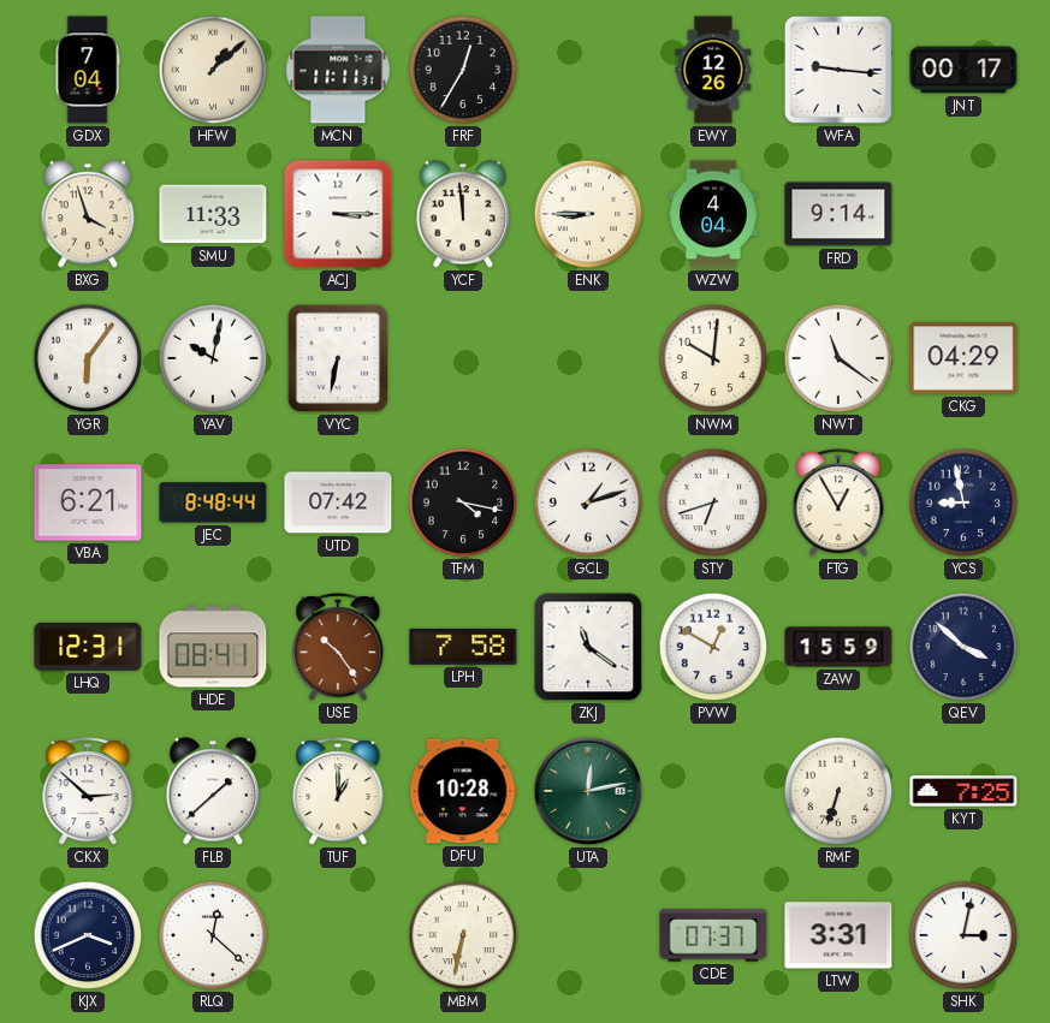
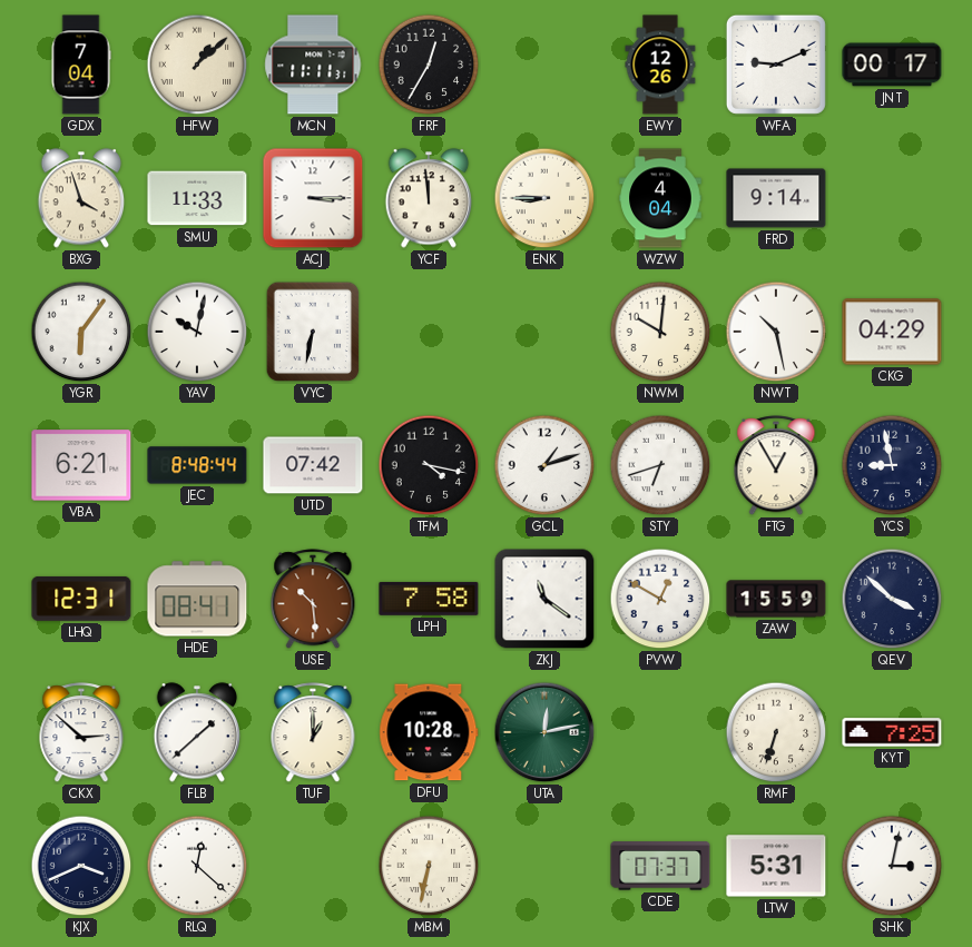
WFA: 9:16 -> 9:11
NWT: 11:21 -> 10:28
USE: 10:24 -> 10:29
LTW: 3:31 -> 5:31
